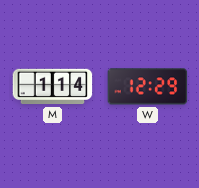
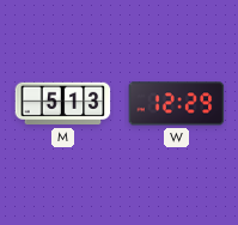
M: 1:14 -> 5:13
